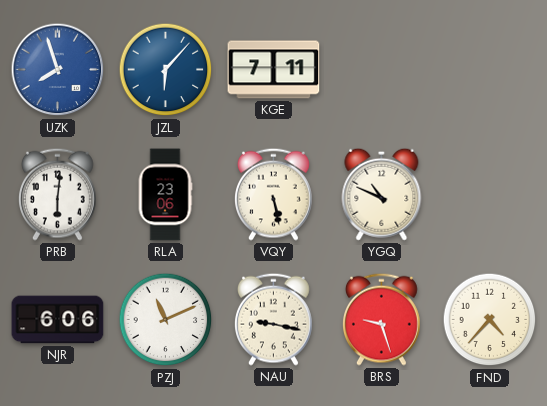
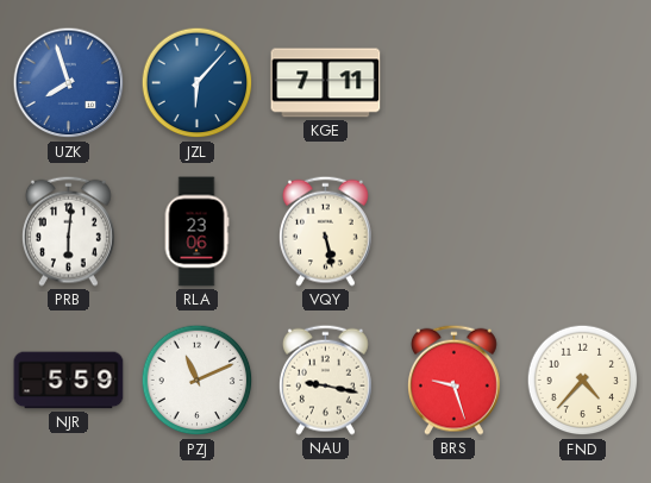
YGQ: 10:49 -> none
NJR: 6:06 -> 5:59
